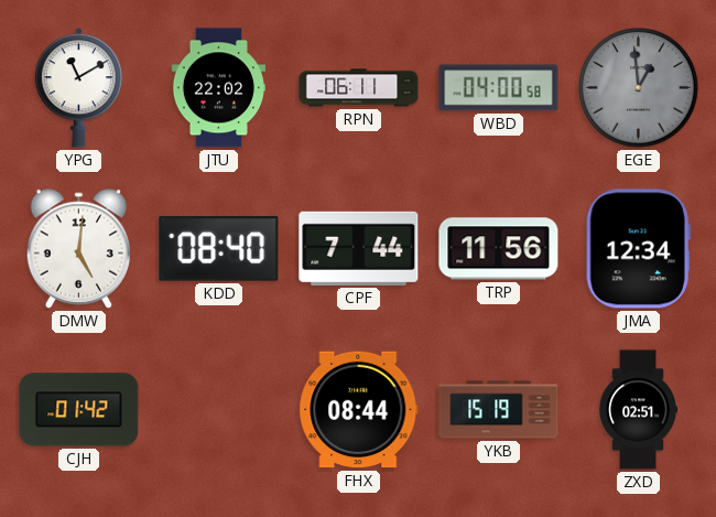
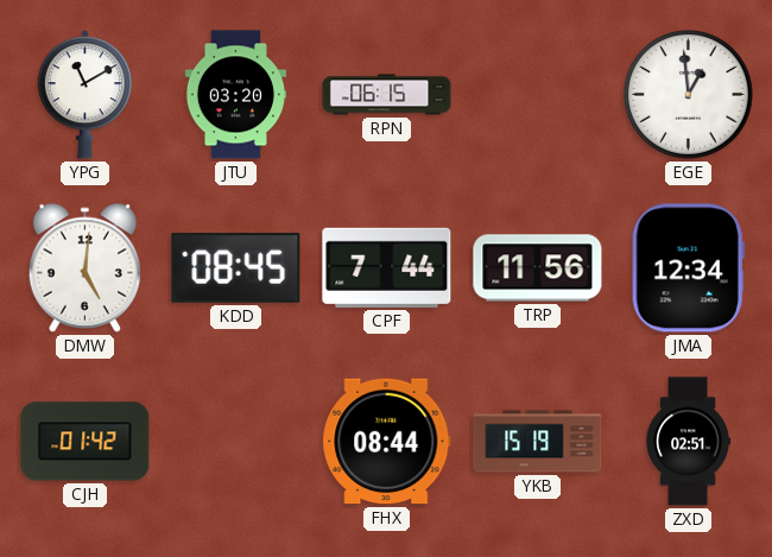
JTU: 22:02 -> 03:20
RPN: 06:11 -> 06:15
WBD: 04:00 -> none
EGE dial: grey -> white
KDD: 08:40 -> 08:45
